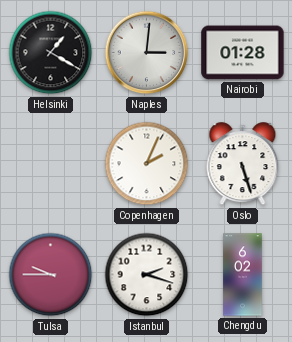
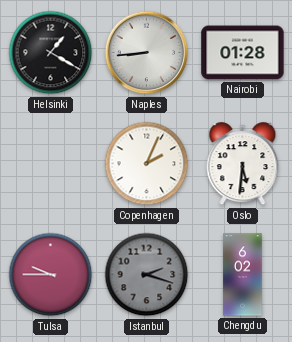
Naples: 3:01 -> 8:44
Oslo: 5:27 -> 5:31
Istanbul dial: white -> grey
